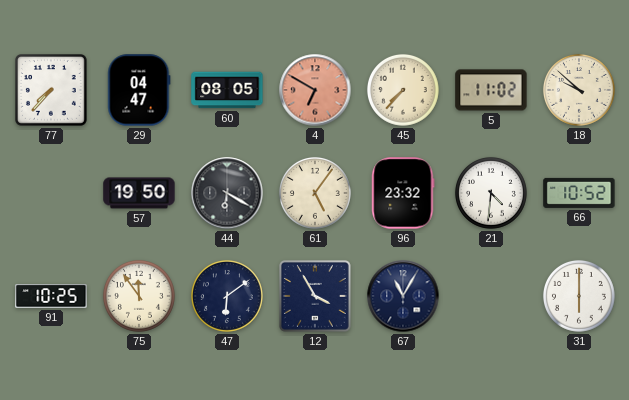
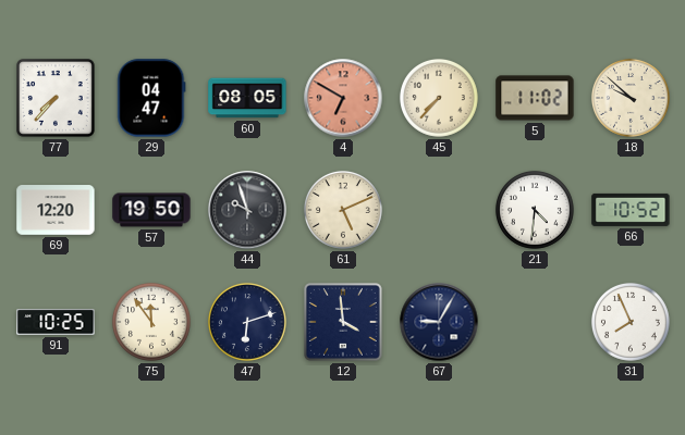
69: none -> 12:20
44: 6:20 -> 9:57
61: 5:06 -> 5:11
96: 23:32 -> none
47: 6:09 -> 6:12
12: 3:55 -> 3:59
67: 11:05 -> 9:05
31: 6:00 -> 7:56
